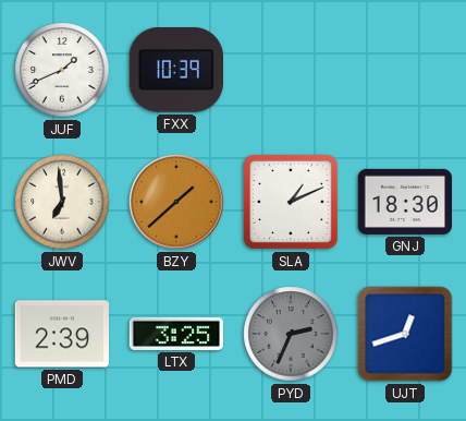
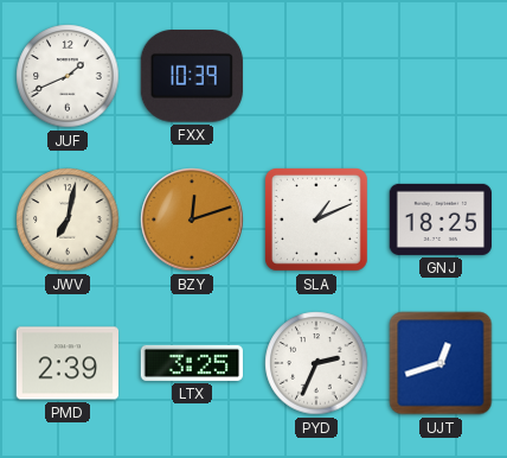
JWV: 6:59 -> 7:02
BZY: 1:38 -> 12:12
GNJ: 18:30 -> 18:25
PYD dial: grey -> white
